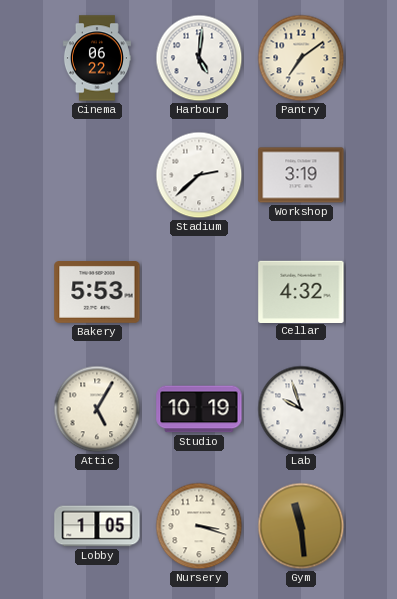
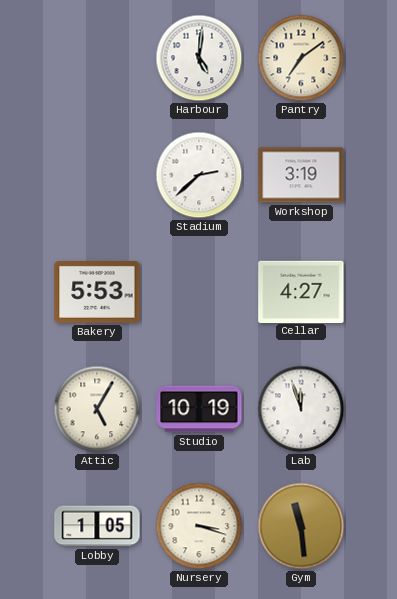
Cinema: 06:22 -> none
Cellar: 4:32 -> 4:27
Lab: 9:57 -> 11:57
